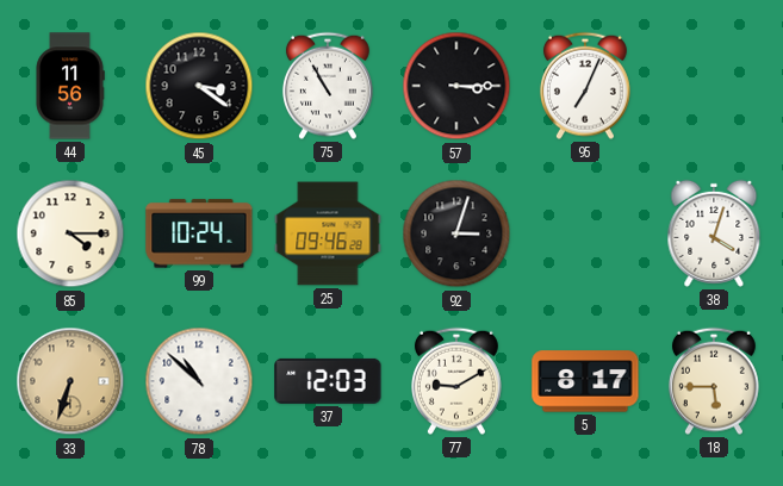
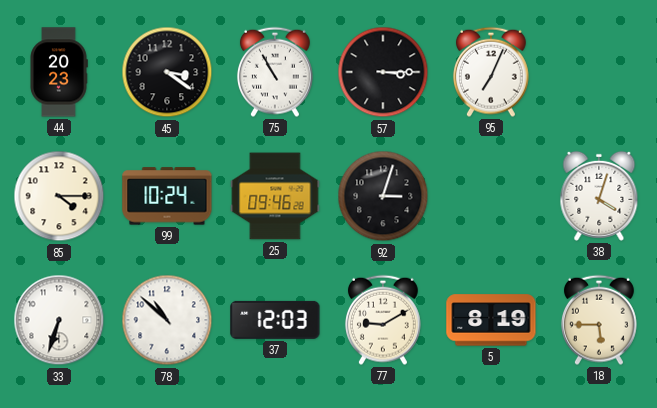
44: 11:56 -> 20:23
33 dial: champagne -> white
5: 8:17 -> 8:19
